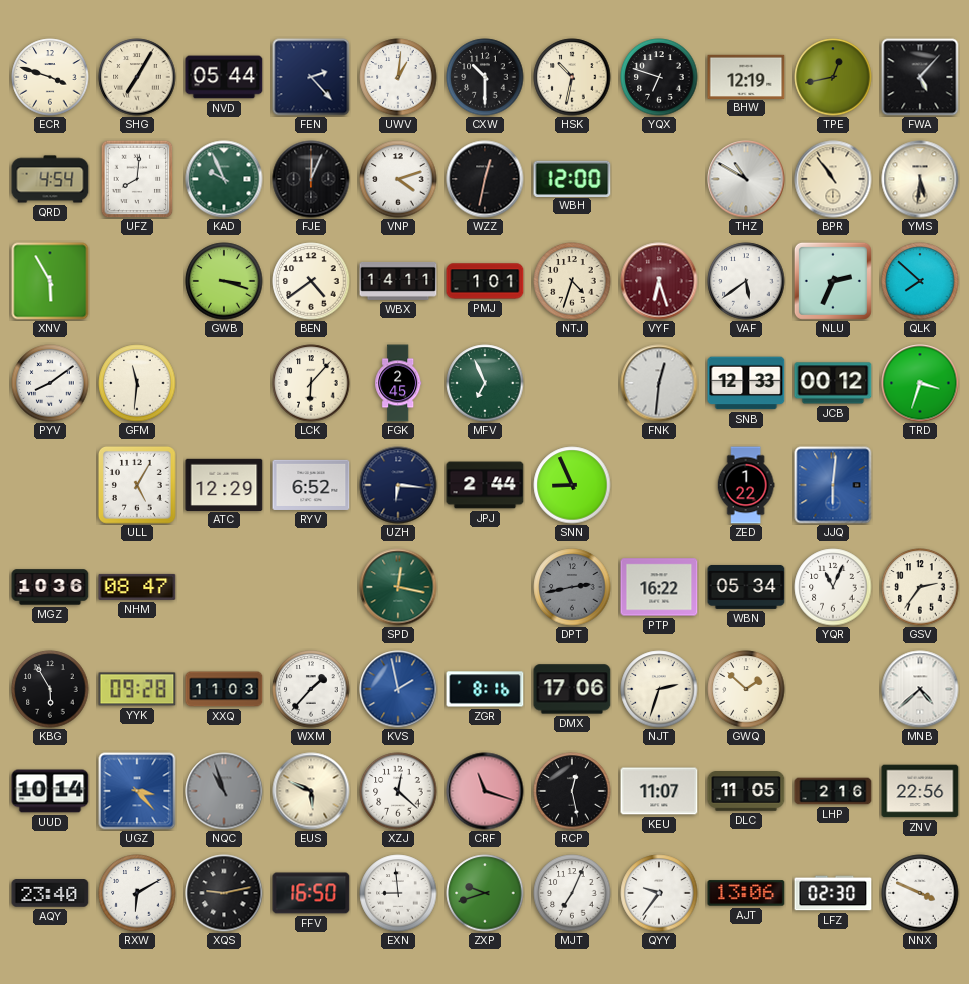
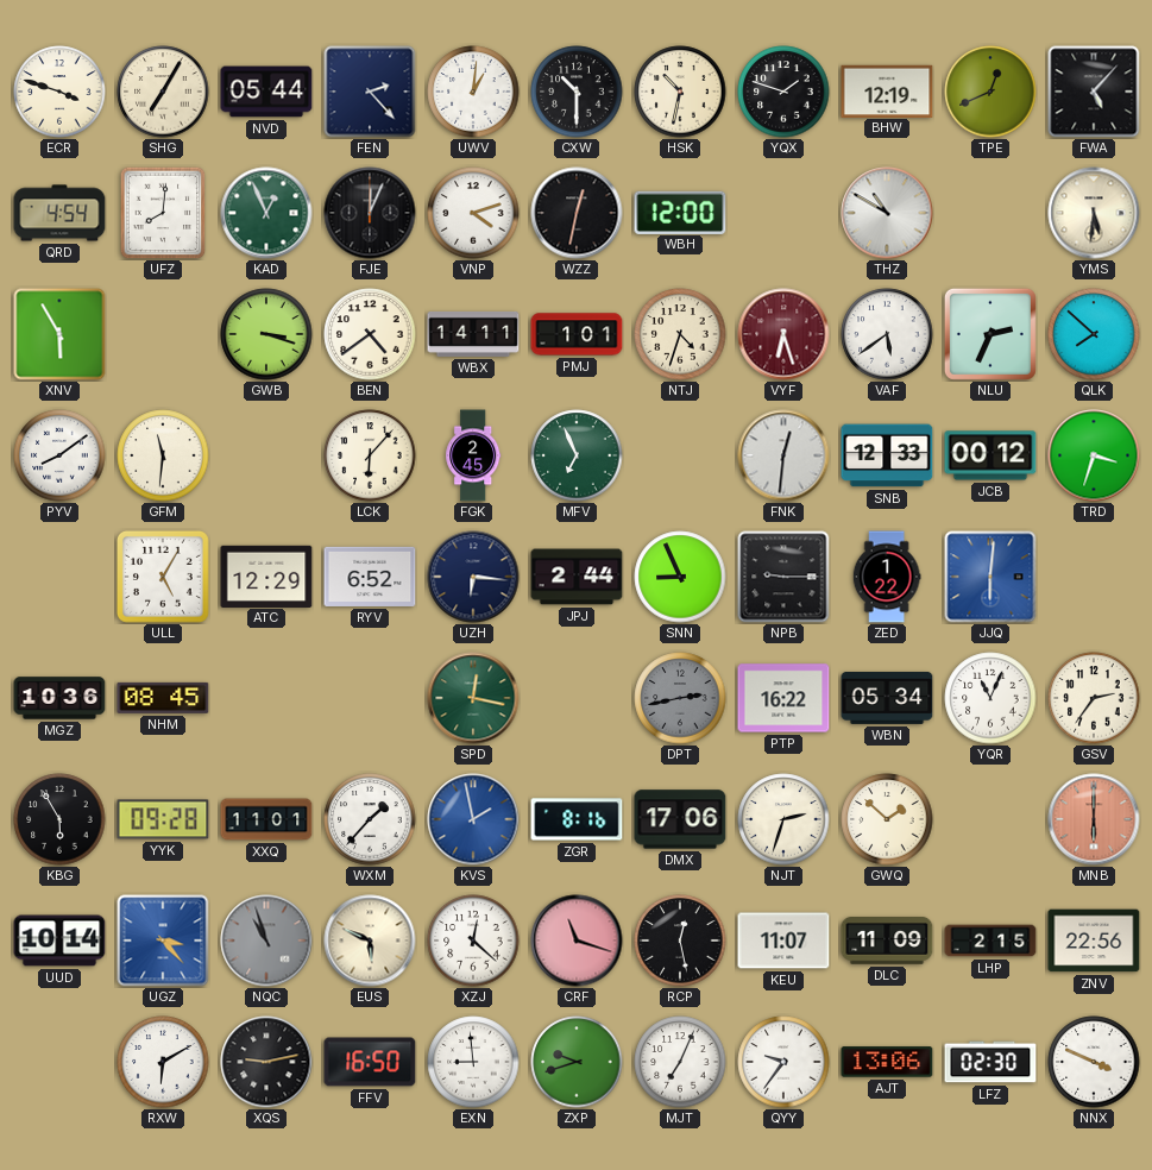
YQX: 6:48 -> 1:48
TPE: 12:43 -> 12:41
KAD: 9:56 -> 12:56
BPR: 10:54 -> none
NPB: none -> 9:15
NHM: 08:47 -> 08:45
XXQ: 11:03 -> 11:01
MNB: 4:38 -> 6:00
MNB dial: white -> salmon
DLC: 11:05 -> 11:09
LHP: 2:16 -> 2:15
AQY: 23:40 -> none
